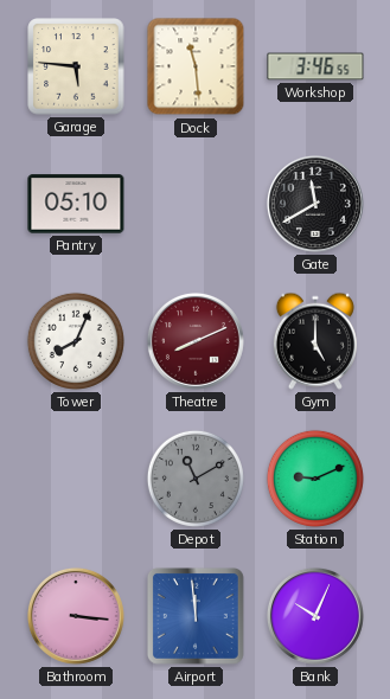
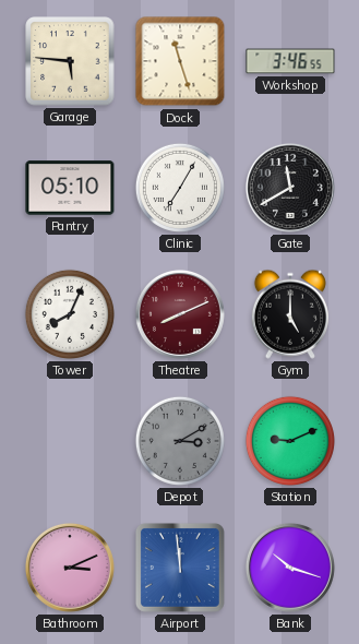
Dock: 11:29 -> 11:27
Clinic: none -> 7:05
Depot: 11:10 -> 3:10
Bathroom: 3:16 -> 3:11
Bank: 10:04 -> 10:18
